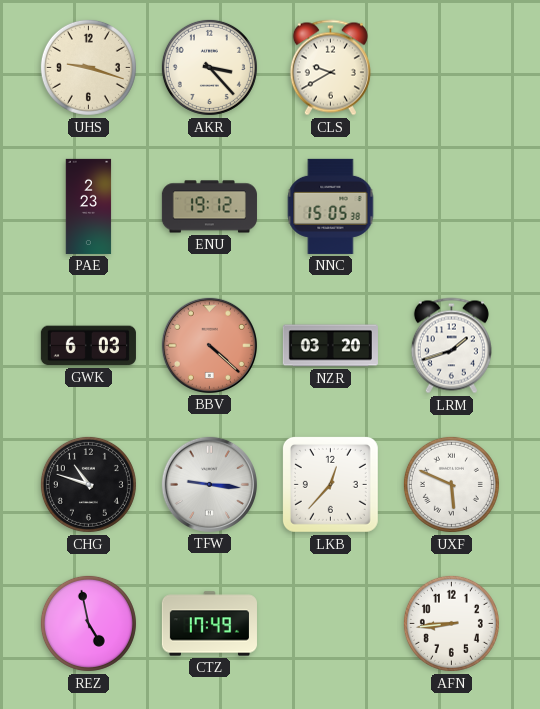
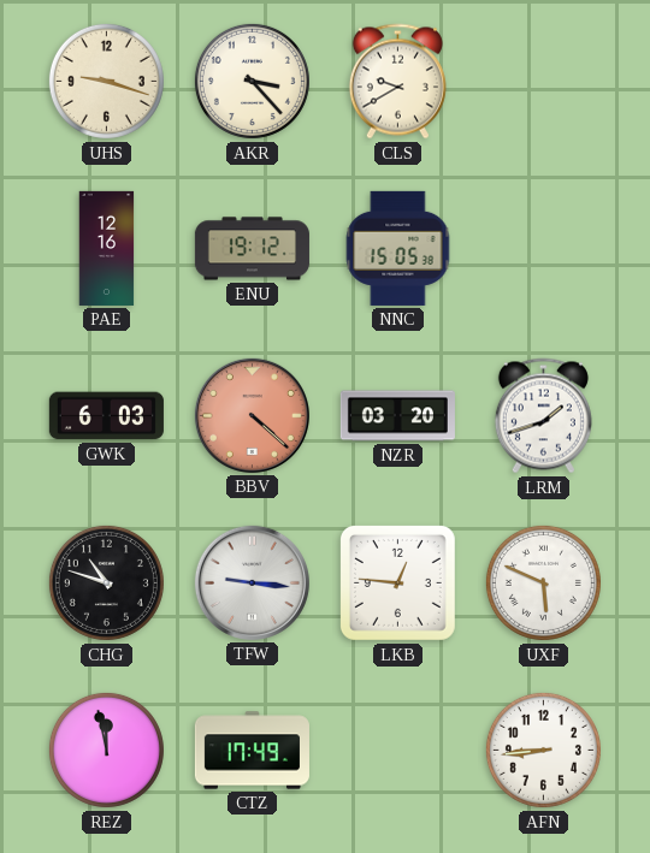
PAE: 2:23 -> 12:16
LKB: 12:37 -> 12:46
REZ: 4:58 -> 11:58
